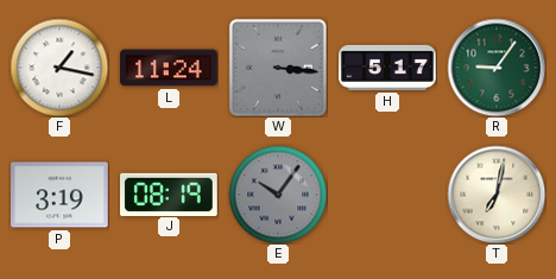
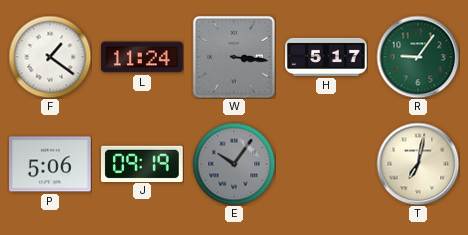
F: 1:17 -> 1:21
P: 3:19 -> 5:06
J: 08:19 -> 09:19
